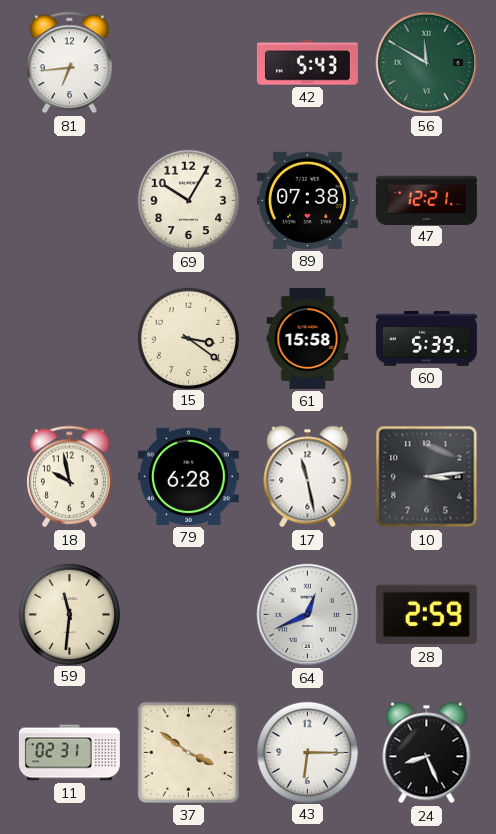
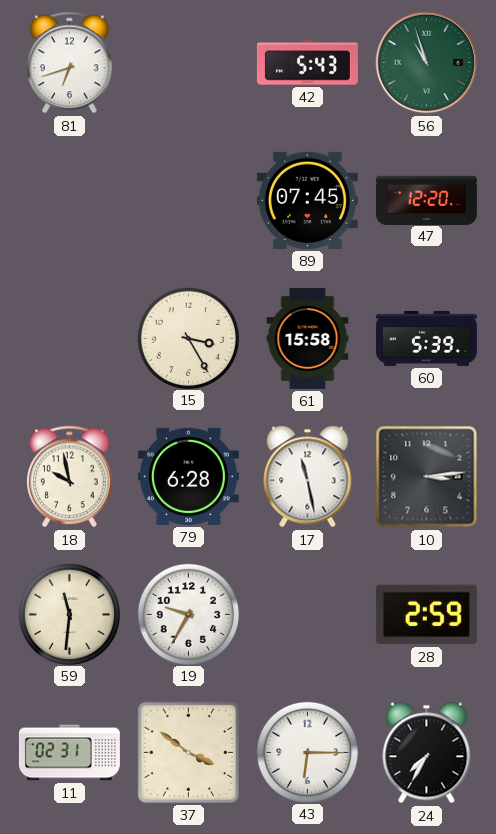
81: 6:44 -> 6:42
56: 11:50 -> 10:57
69: 10:05 -> none
89: 07:38 -> 07:45
47: 12:21 -> 12:20
15: 3:21 -> 3:25
19: none -> 9:35
64: 12:41 -> none
24: 8:26 -> 7:35
